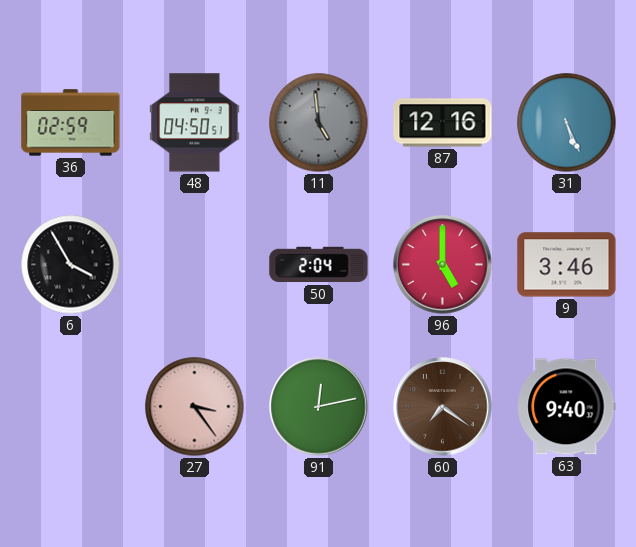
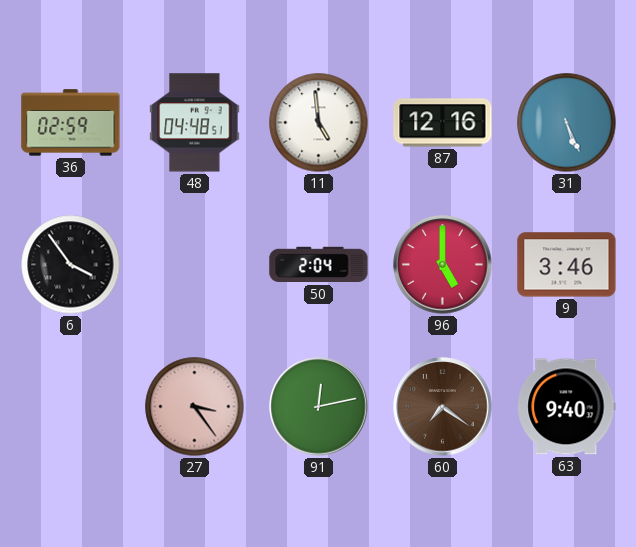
48: 04:50 -> 04:48
11 dial: grey -> white
6: 3:55 -> 3:54
